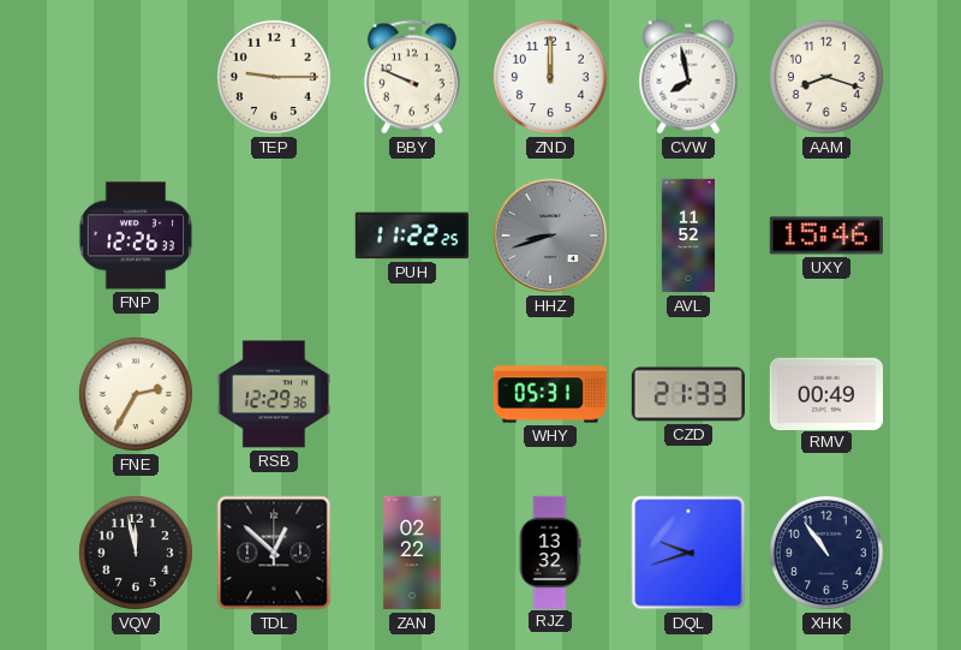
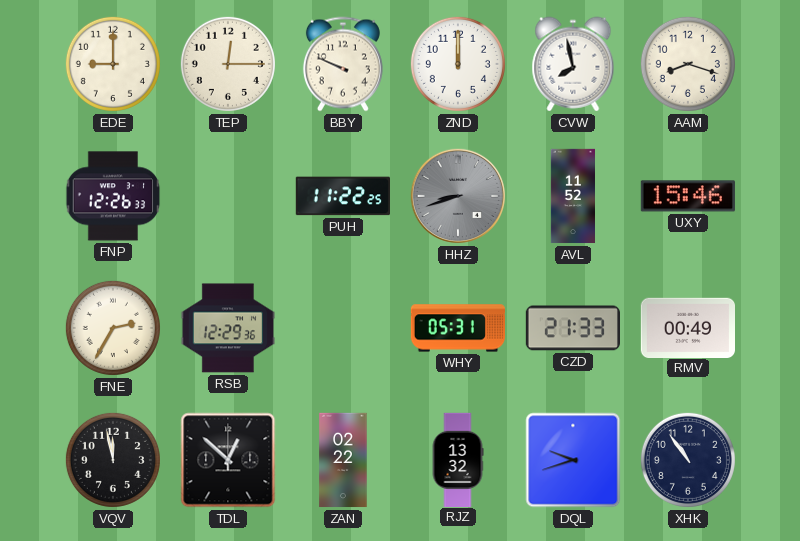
EDE: none -> 9:00
TEP: 9:15 -> 12:15
